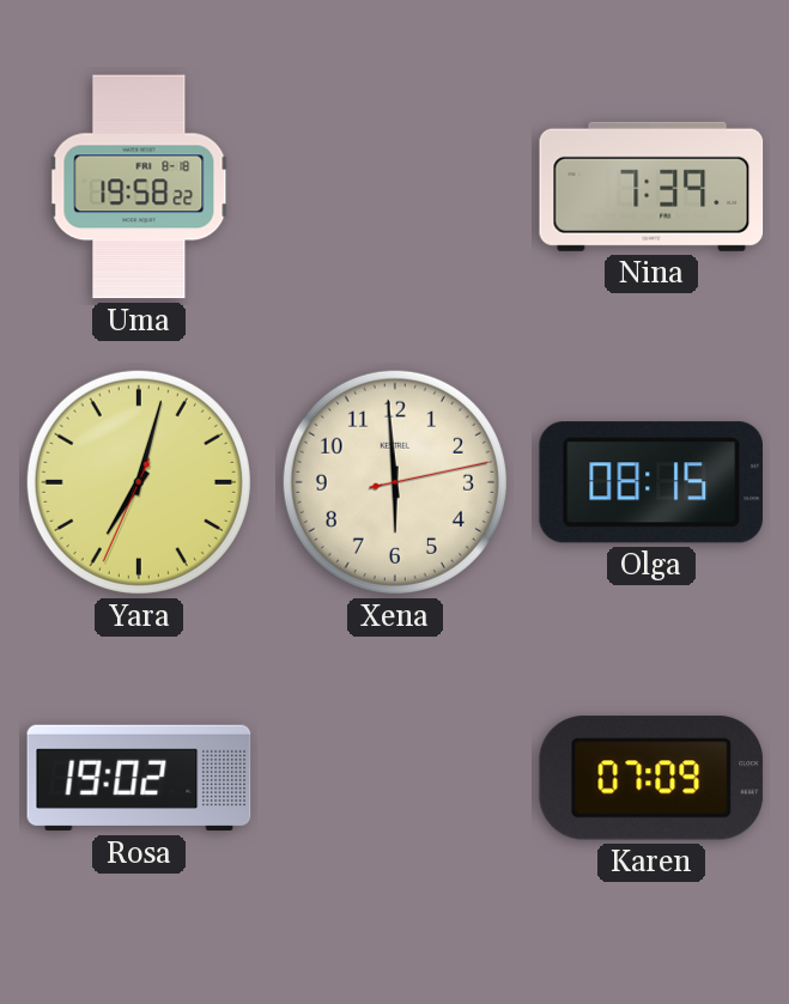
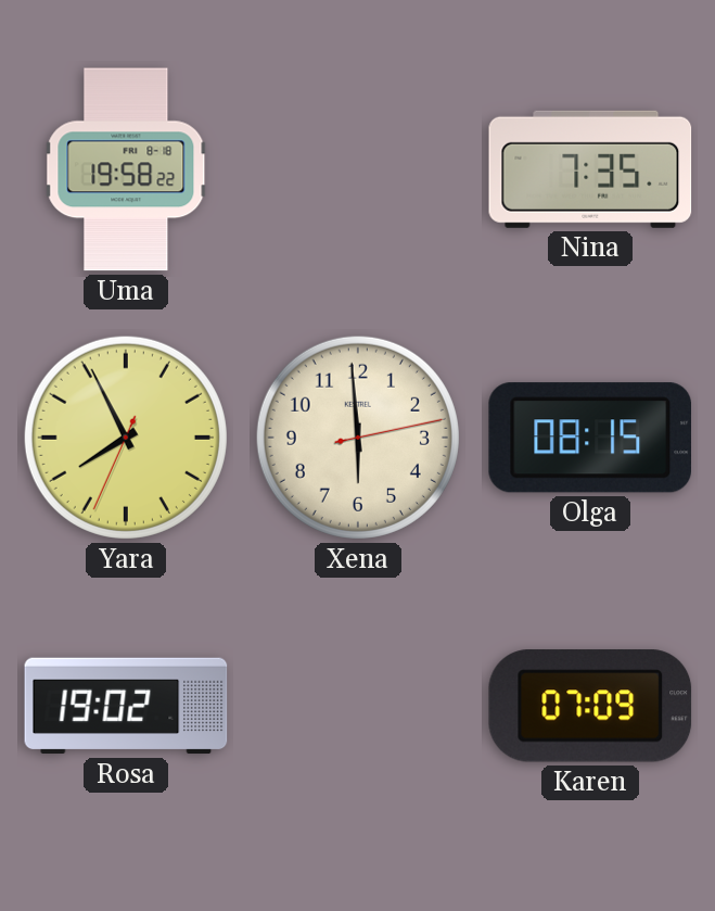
Nina: 7:39 -> 7:35
Yara: 7:02 -> 7:55
